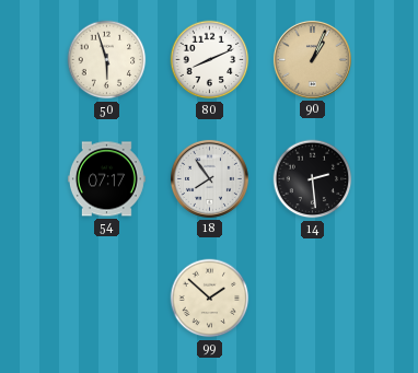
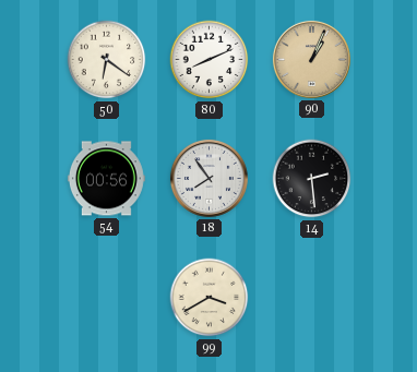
50: 5:57 -> 6:21
54: 07:17 -> 00:56
99: 1:52 -> 3:40
